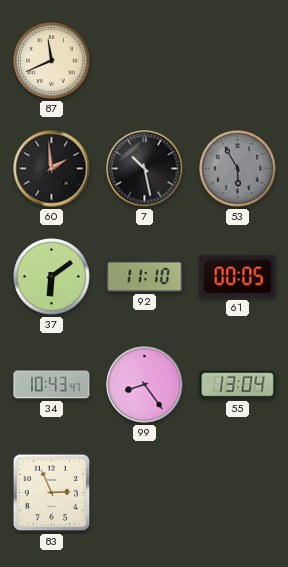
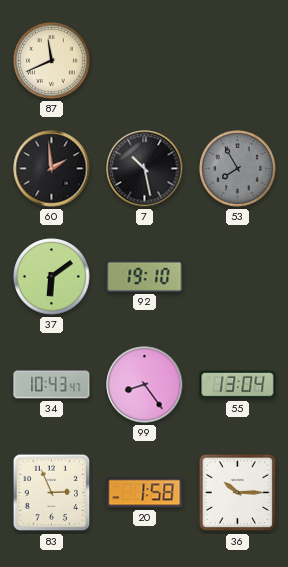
53: 5:55 -> 7:55
92: 11:10 -> 19:10
61: 00:05 -> none
20: none -> 1:58
36: none -> 10:15
